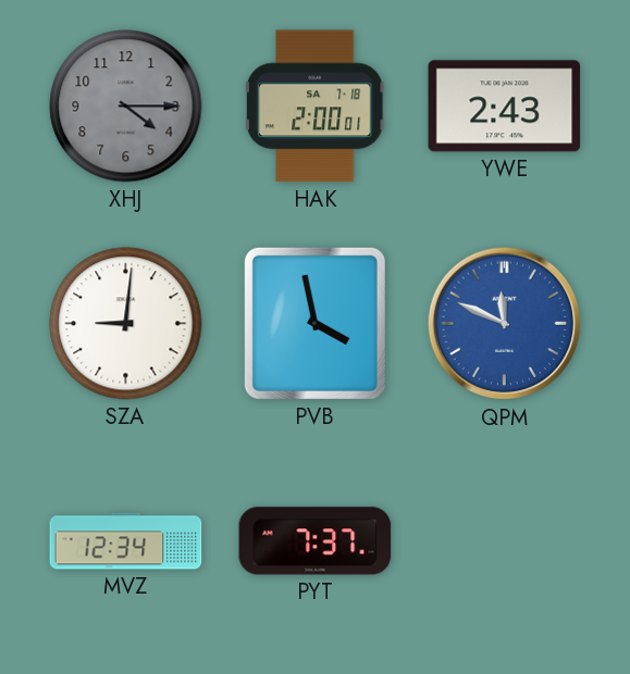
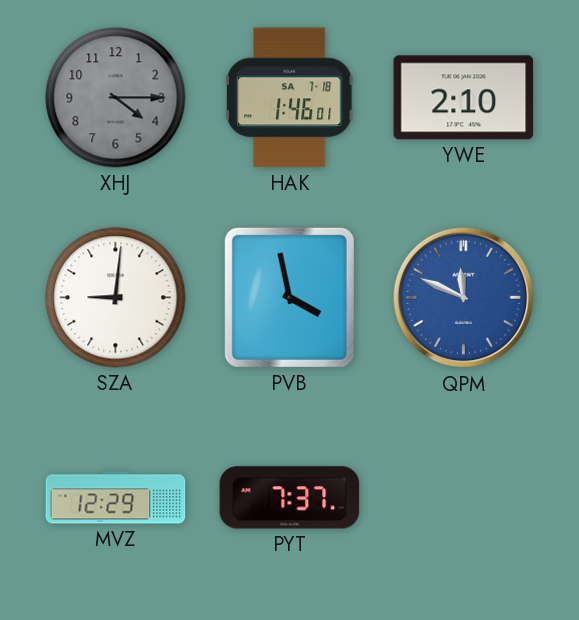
HAK: 2:00 -> 1:46
YWE: 2:43 -> 2:10
MVZ: 12:34 -> 12:29
